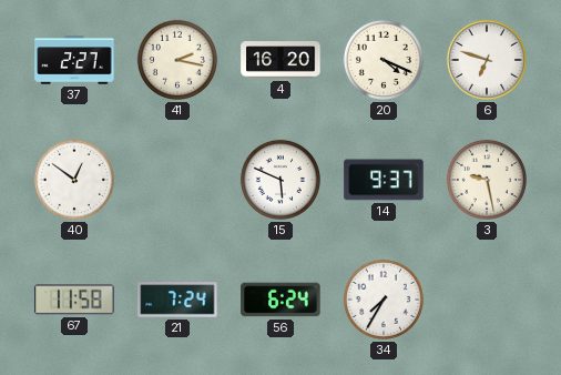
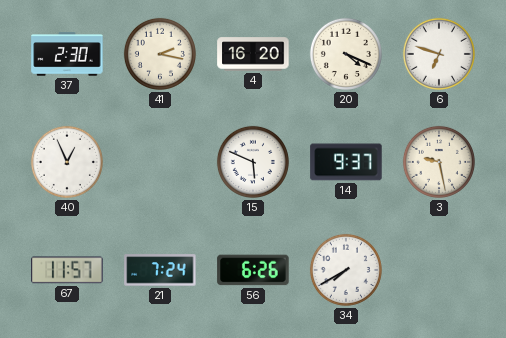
37: 2:27 -> 2:30
40: 12:51 -> 12:56
67: 11:58 -> 11:57
56: 6:24 -> 6:26
34: 7:35 -> 7:40
